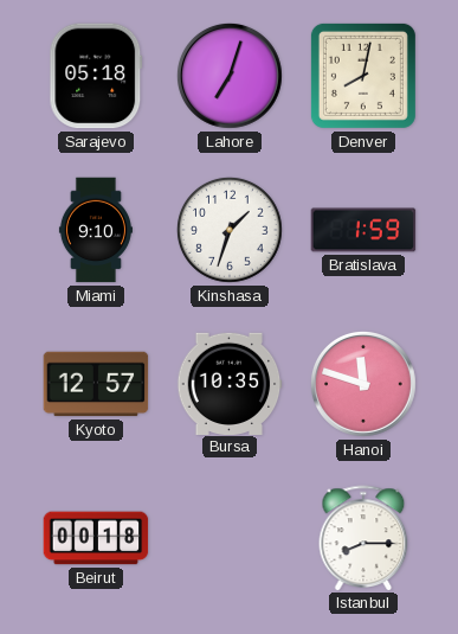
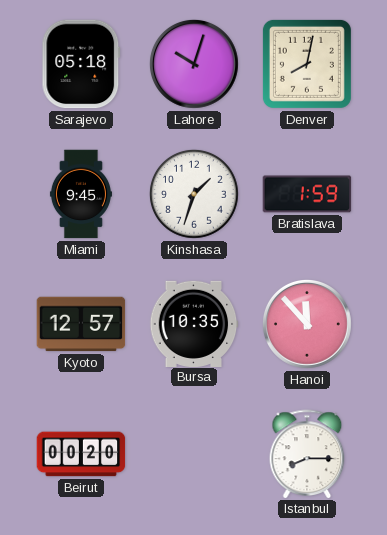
Lahore: 7:03 -> 10:03
Miami: 9:10 -> 9:45
Hanoi: 11:48 -> 11:53
Beirut: 00:18 -> 00:20
